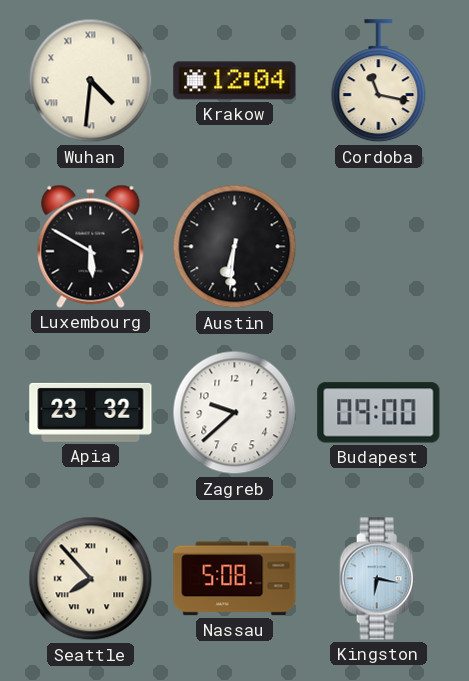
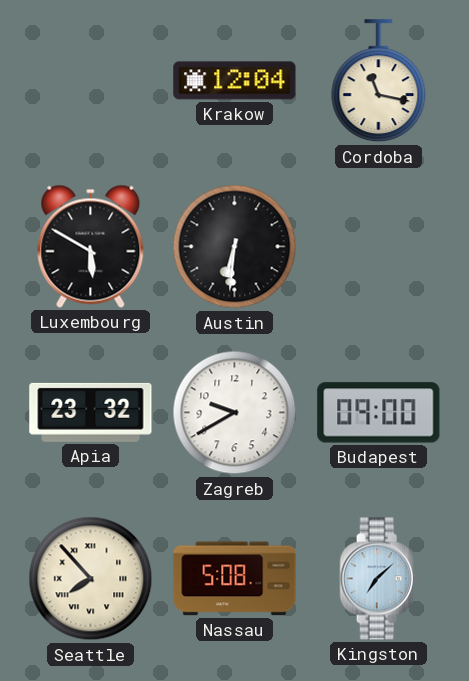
Wuhan: 4:31 -> none
Zagreb: 9:38 -> 9:40
Kingston: 6:17 -> 7:08
